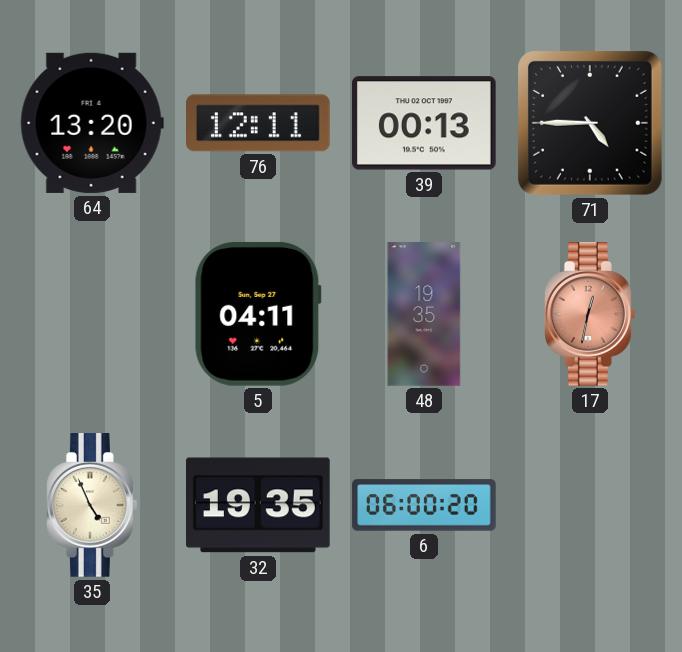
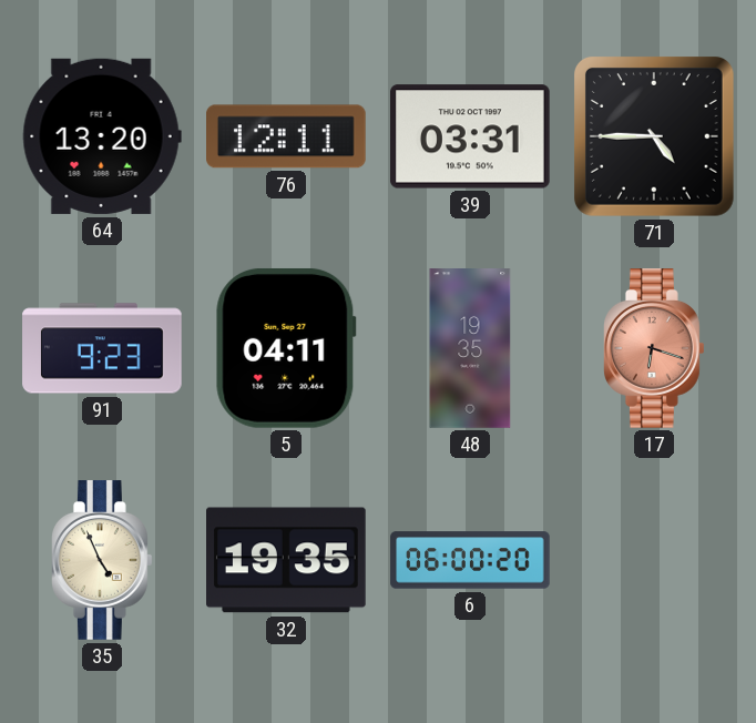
39: 00:13 -> 03:31
91: none -> 9:23
17: 12:32 -> 6:18
